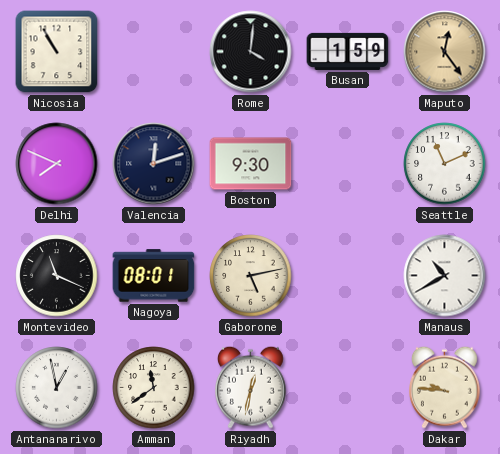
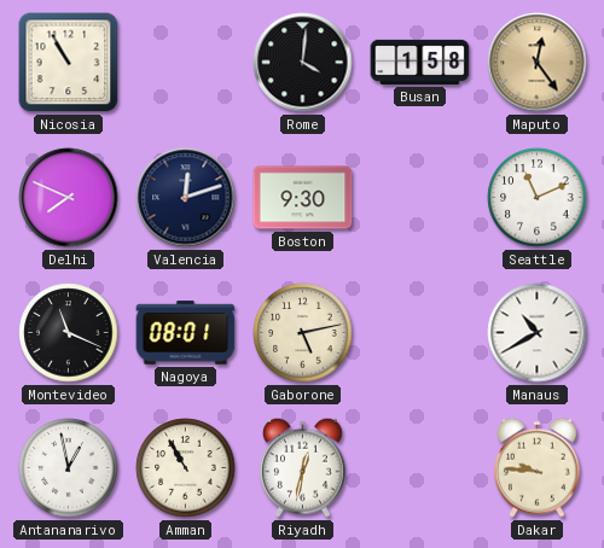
Busan: 1:59 -> 1:58
Amman: 11:39 -> 10:55
